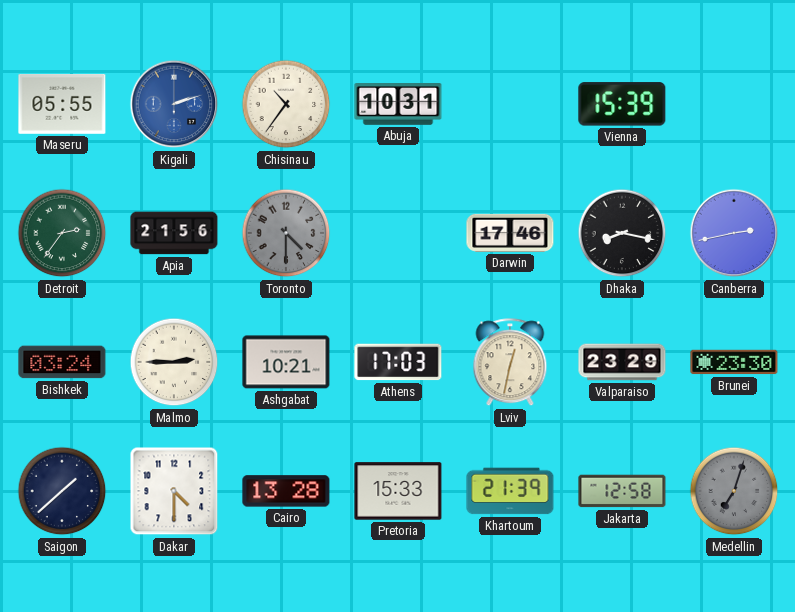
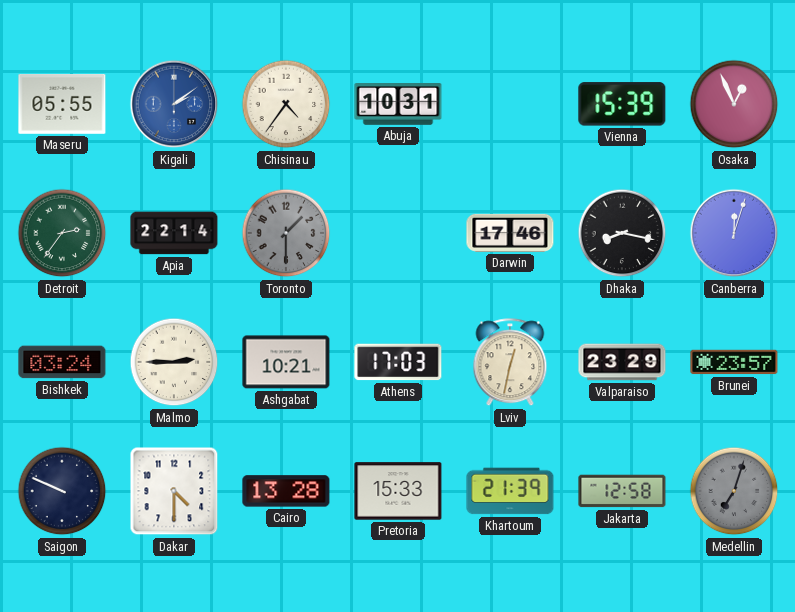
Kigali: 2:12 -> 2:09
Chisinau: 10:36 -> 4:36
Osaka: none -> 12:56
Apia: 21:56 -> 22:14
Toronto: 4:30 -> 1:30
Canberra: 2:43 -> 12:03
Brunei: 23:30 -> 23:57
Saigon: 1:38 -> 9:49
